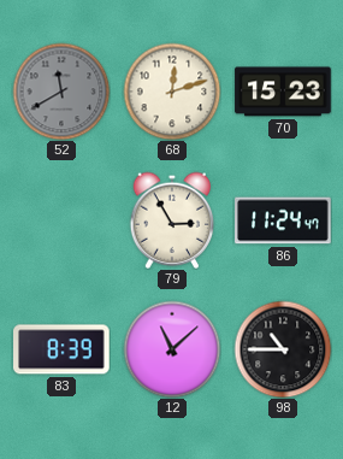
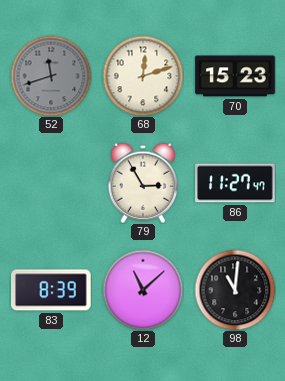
52: 11:40 -> 11:42
86: 11:24 -> 11:27
98: 10:45 -> 11:01
